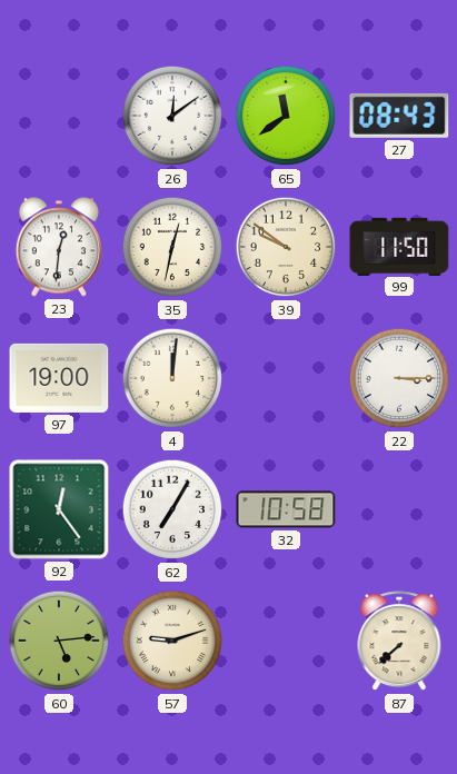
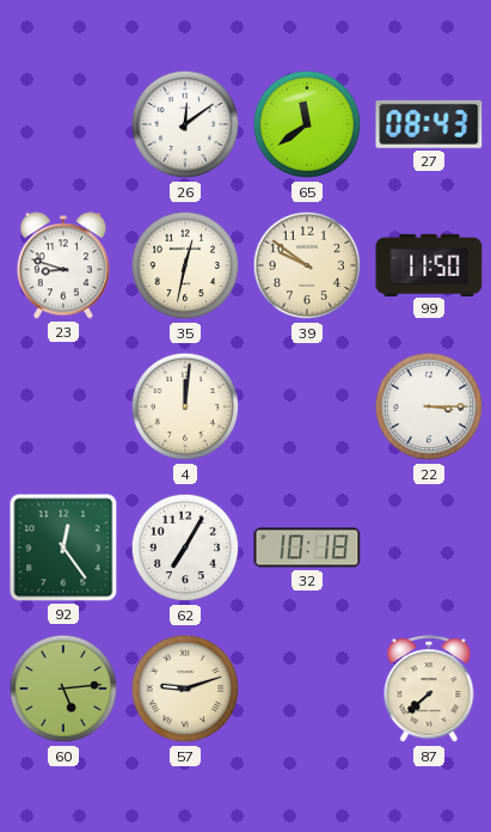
23: 12:31 -> 8:48
97: 19:00 -> none
32: 10:58 -> 10:18
